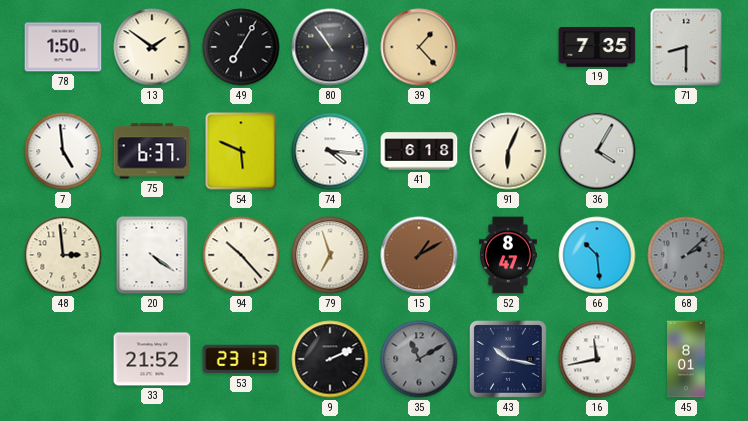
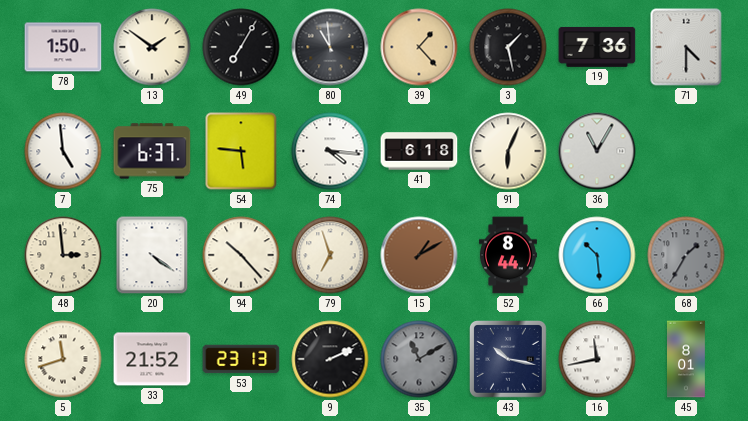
80: 10:54 -> 10:59
3: none -> 1:28
19: 7:35 -> 7:36
71: 8:30 -> 4:30
54: 5:49 -> 5:46
36: 4:05 -> 11:05
52: 8:47 -> 8:44
68: 2:08 -> 1:35
5: none -> 11:42
